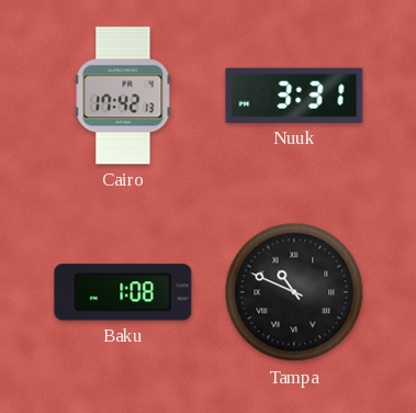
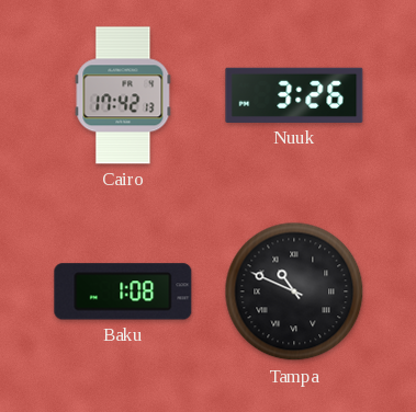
Nuuk: 3:31 -> 3:26
